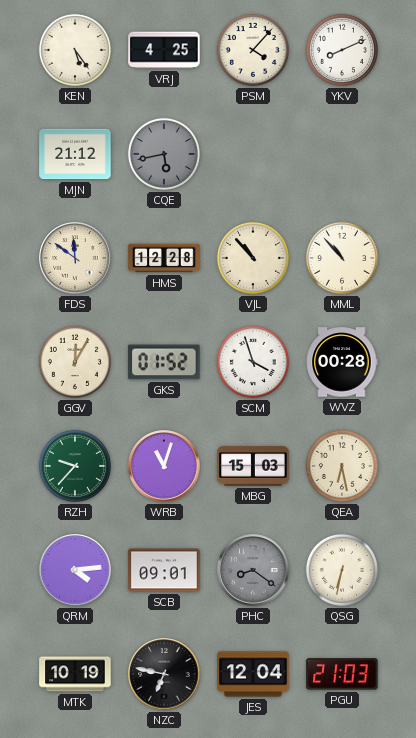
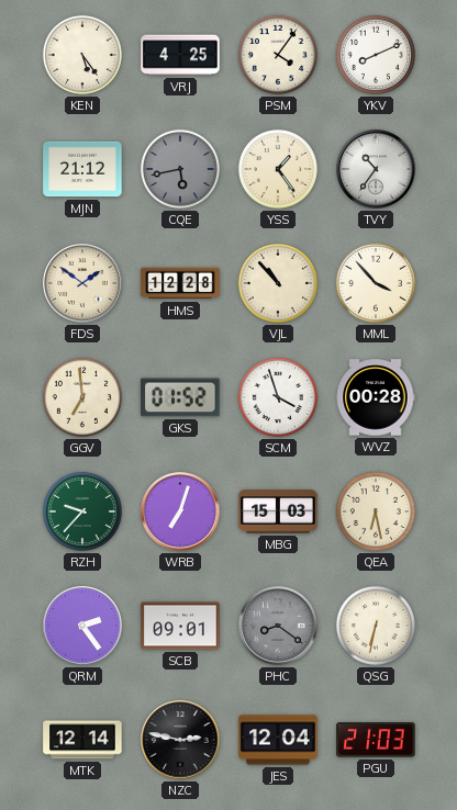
PSM: 4:07 -> 4:06
YSS: none -> 1:24
TVY: none -> 10:36
FDS: 11:51 -> 1:51
MML: 10:53 -> 3:53
GGV: 12:05 -> 6:59
WRB: 11:03 -> 7:03
QRM: 4:14 -> 2:24
MTK: 10:19 -> 12:14
NZC: 6:47 -> 2:47
